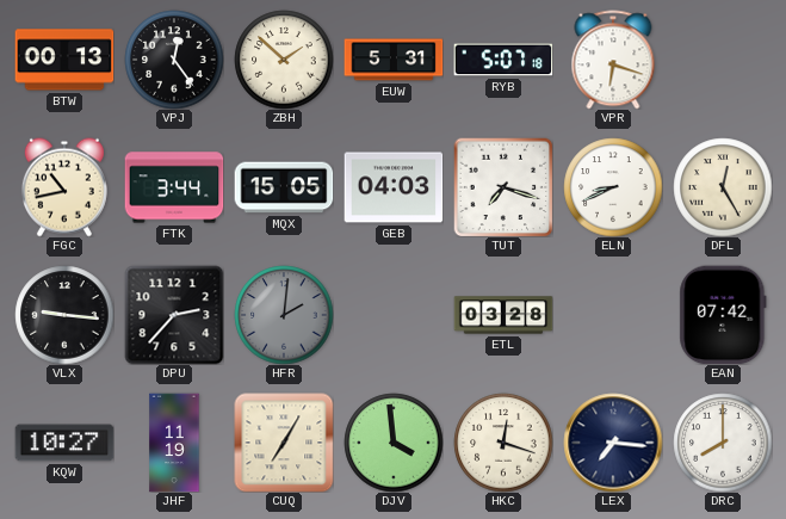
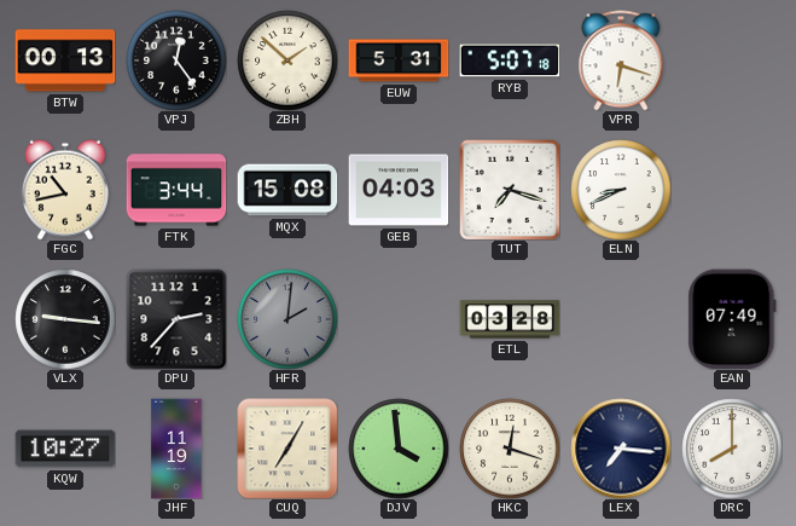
MQX: 15:05 -> 15:08
DFL: 12:25 -> none
EAN: 07:42 -> 07:49
